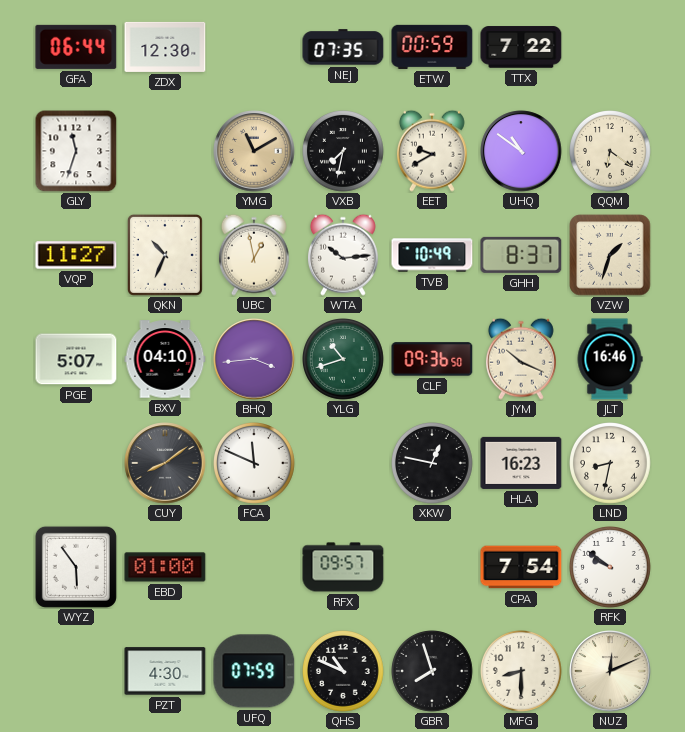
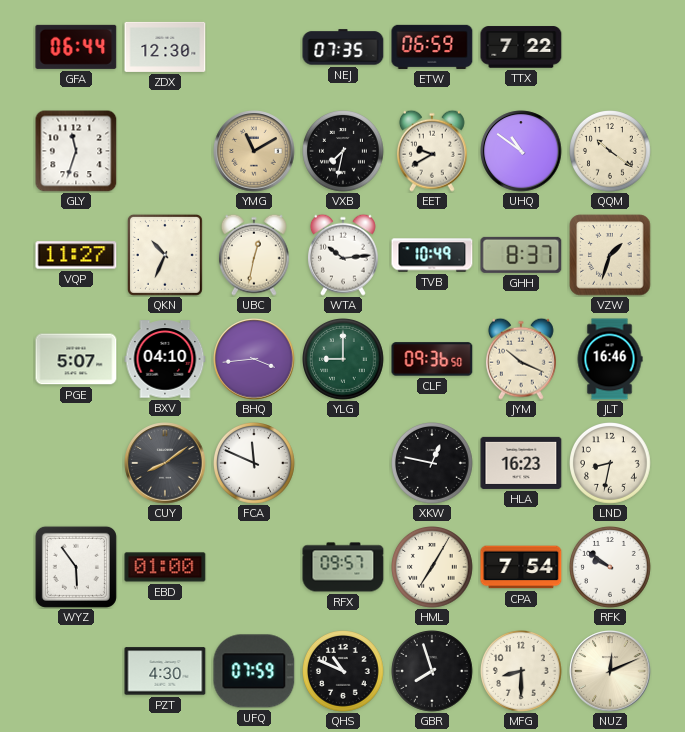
ETW: 00:59 -> 06:59
QQM: 6:21 -> 10:21
UBC: 12:58 -> 12:32
YLG: 10:42 -> 9:00
HML: none -> 7:05
